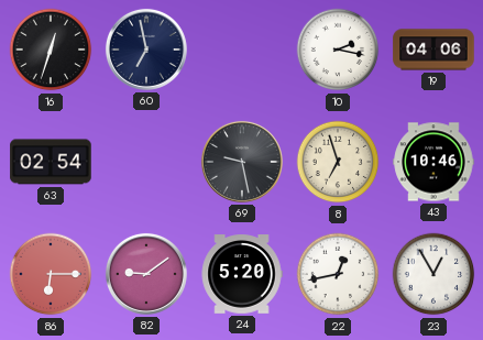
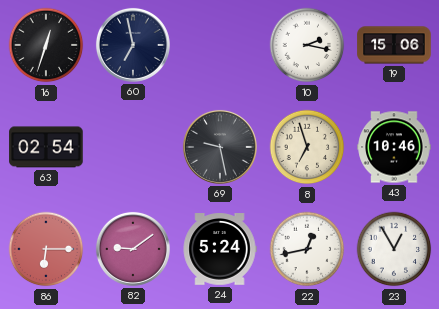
19: 04:06 -> 15:06
24: 5:20 -> 5:24
